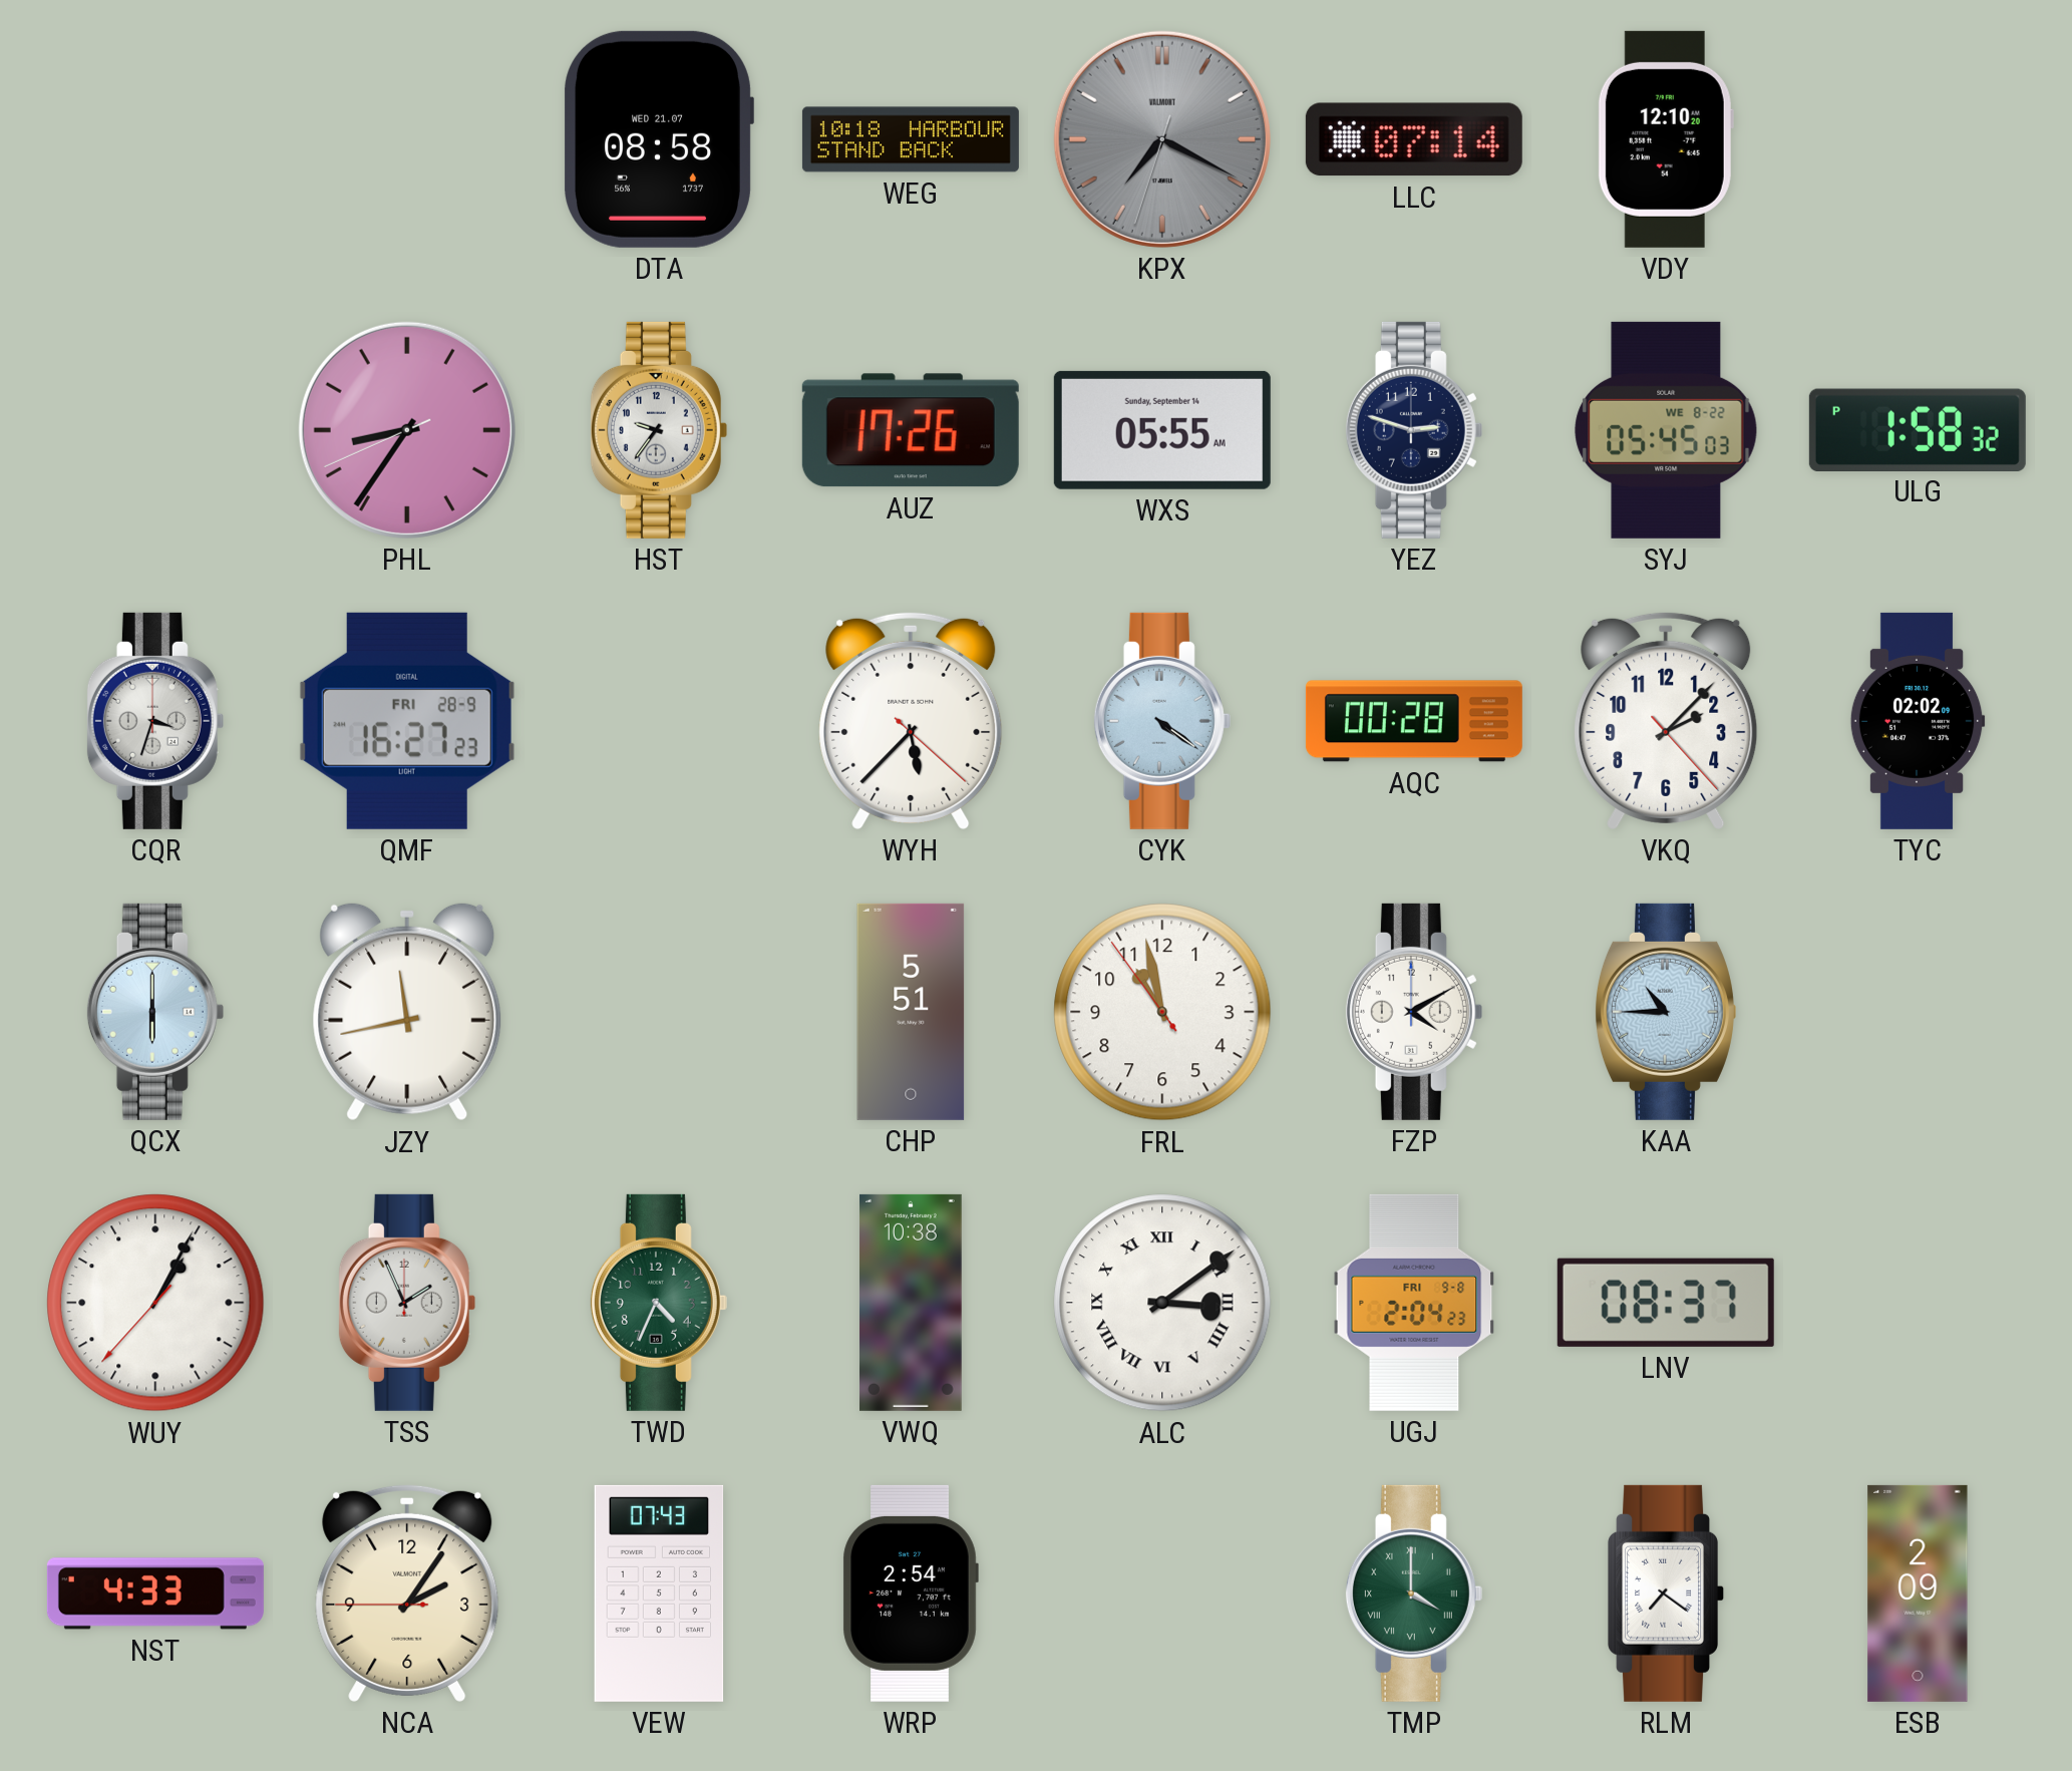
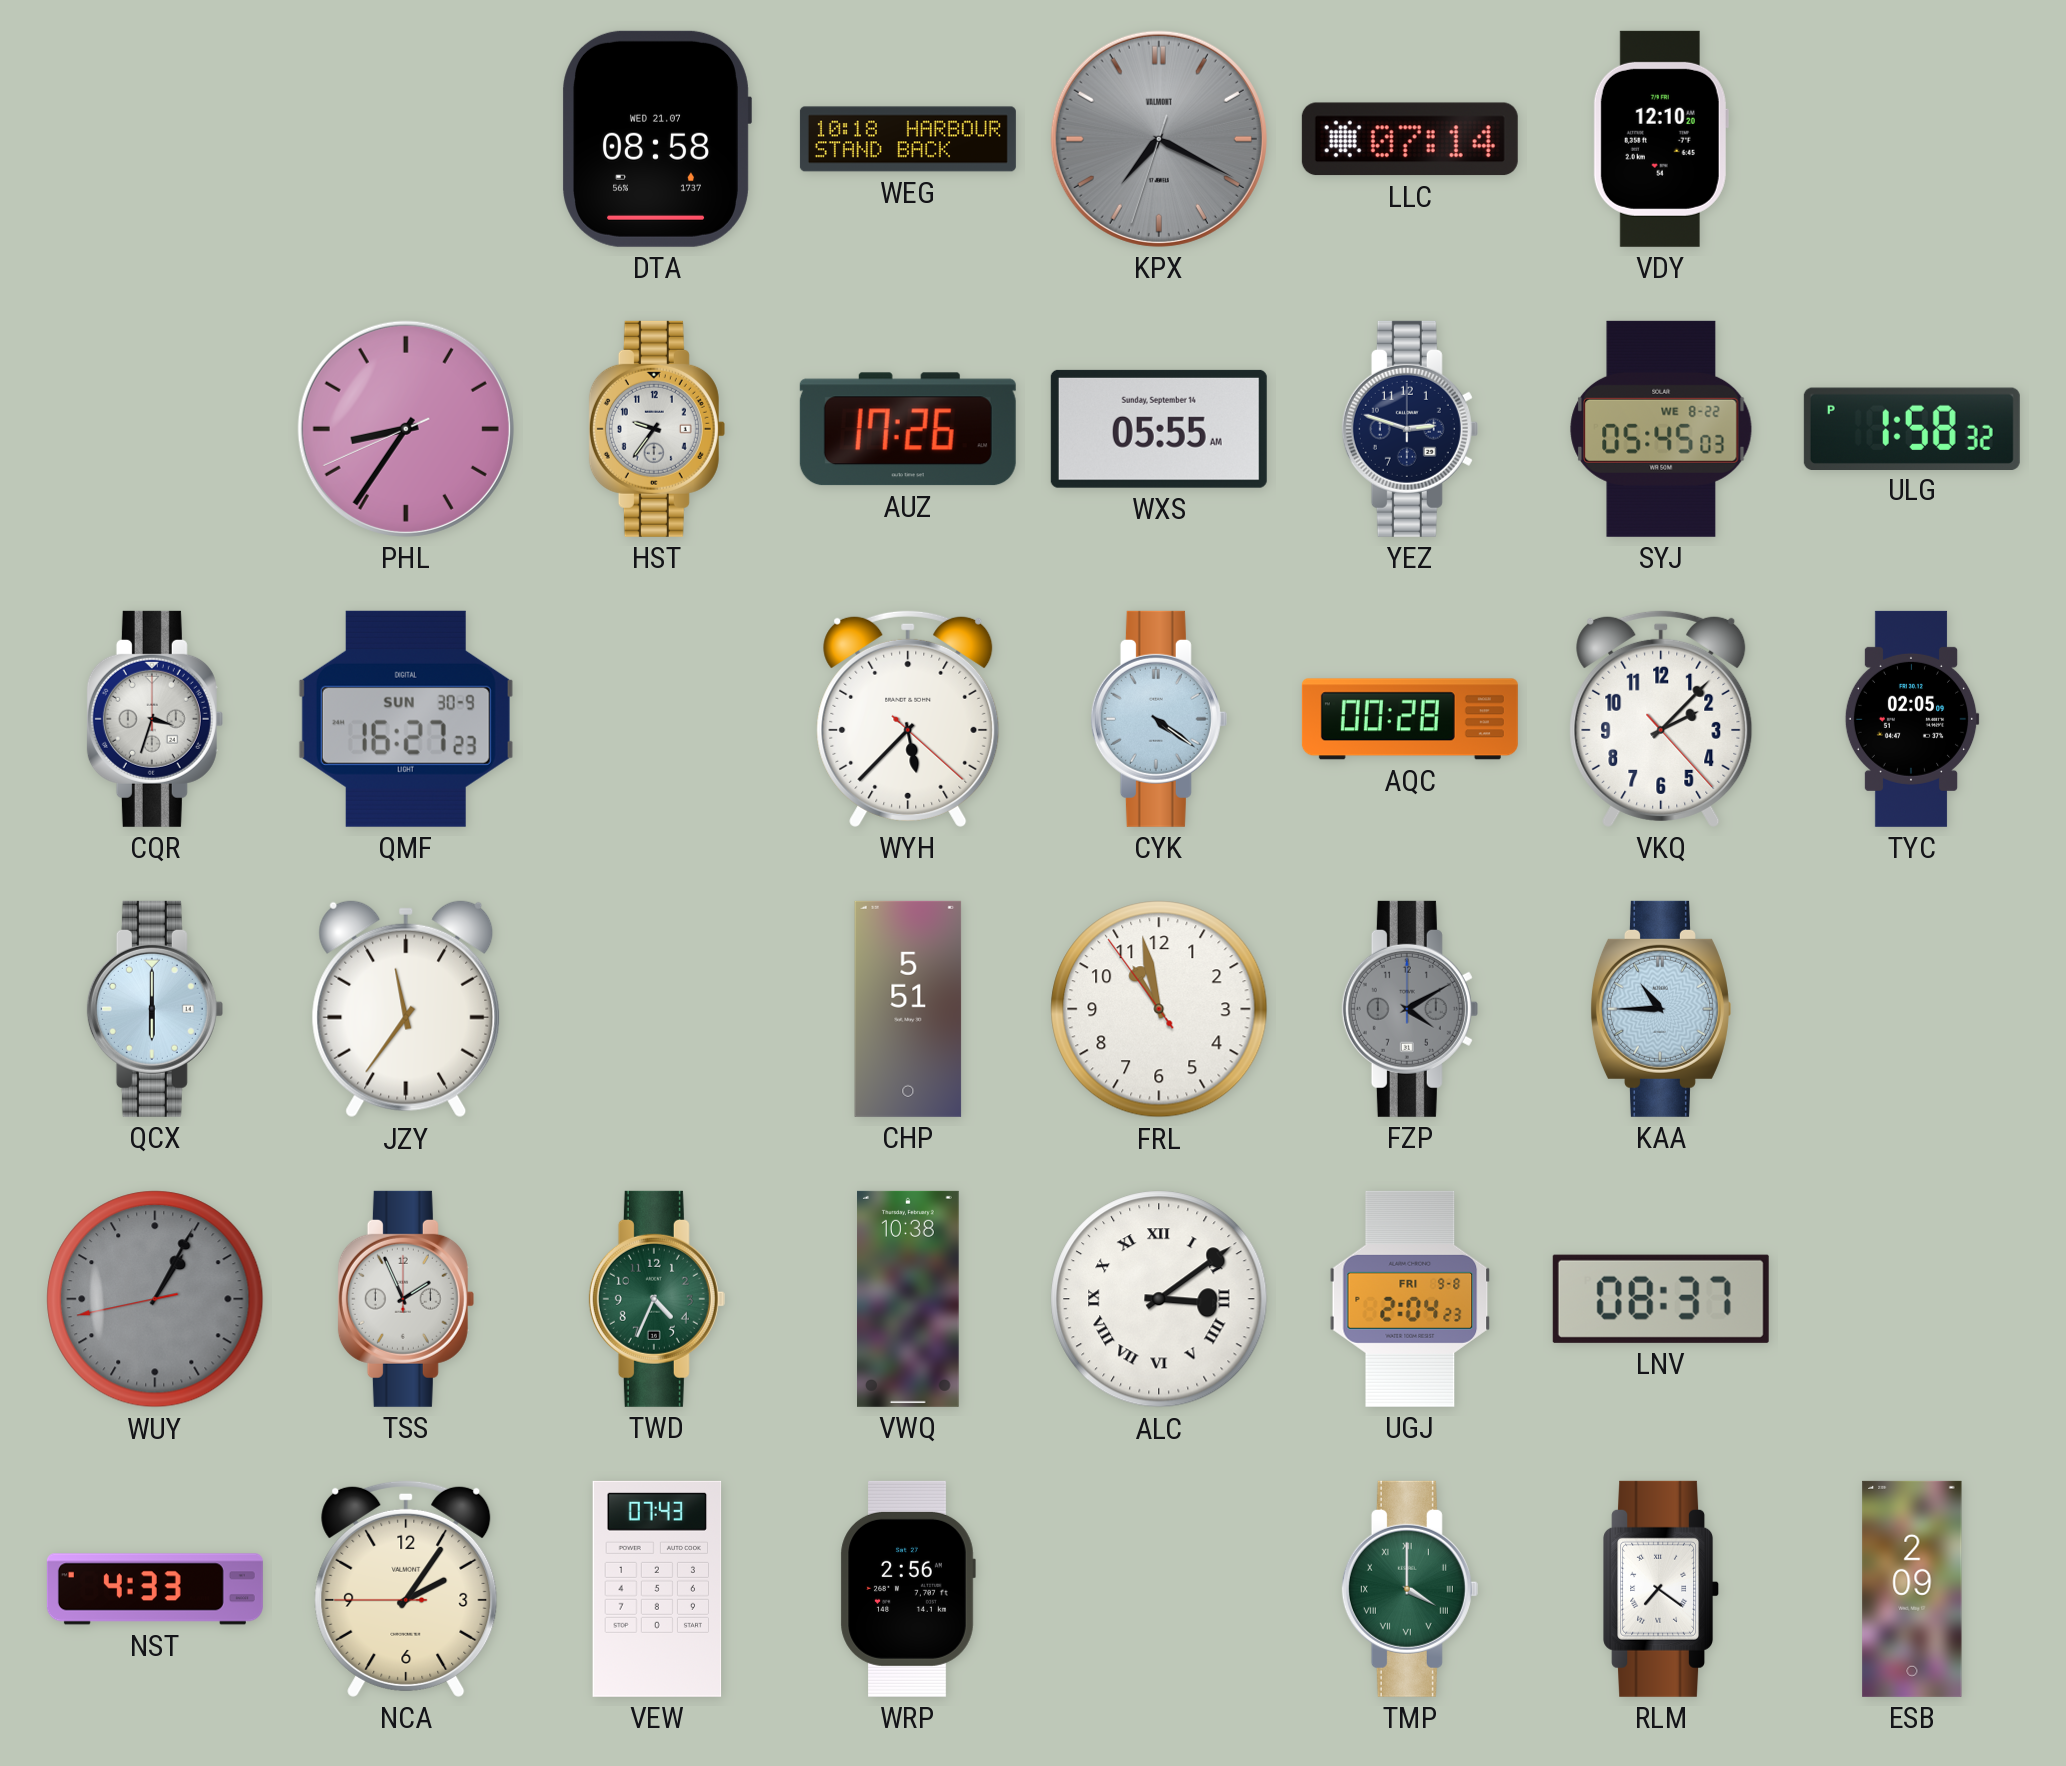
QMF date: FRI 28-9 -> SUN 30-9
TYC: 02:02 -> 02:05
JZY: 11:43 -> 11:36
FZP dial: white -> grey
WUY: 1:04:37 -> 1:04:43
WUY dial: white -> grey
WRP: 2:54 -> 2:56
